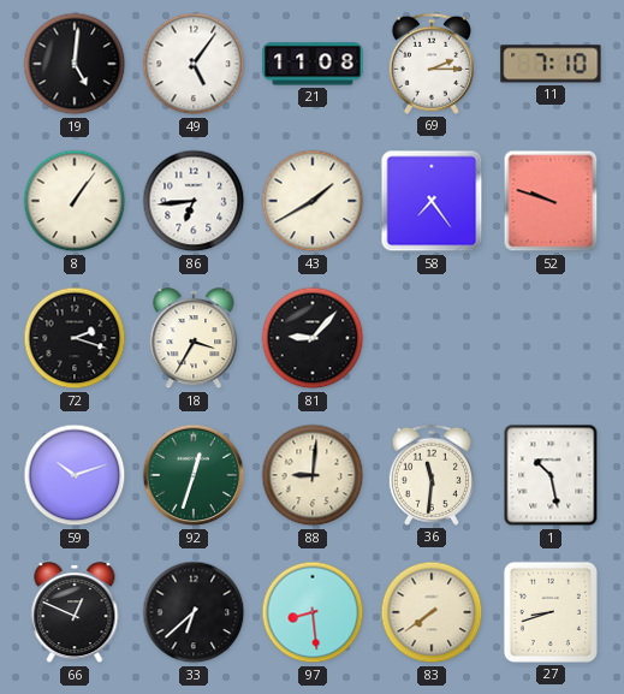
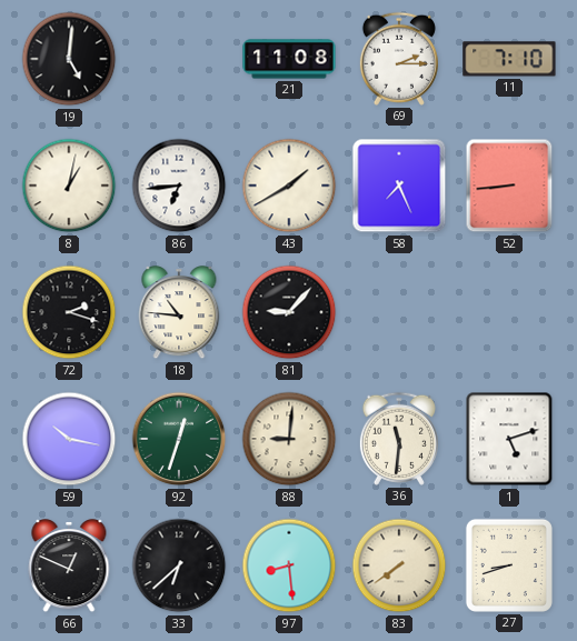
49: 5:06 -> none
8: 1:06 -> 1:02
58: 7:24 -> 7:26
52: 9:48 -> 8:44
18: 3:35 -> 10:46
59: 10:12 -> 10:17
1: 10:28 -> 5:12
